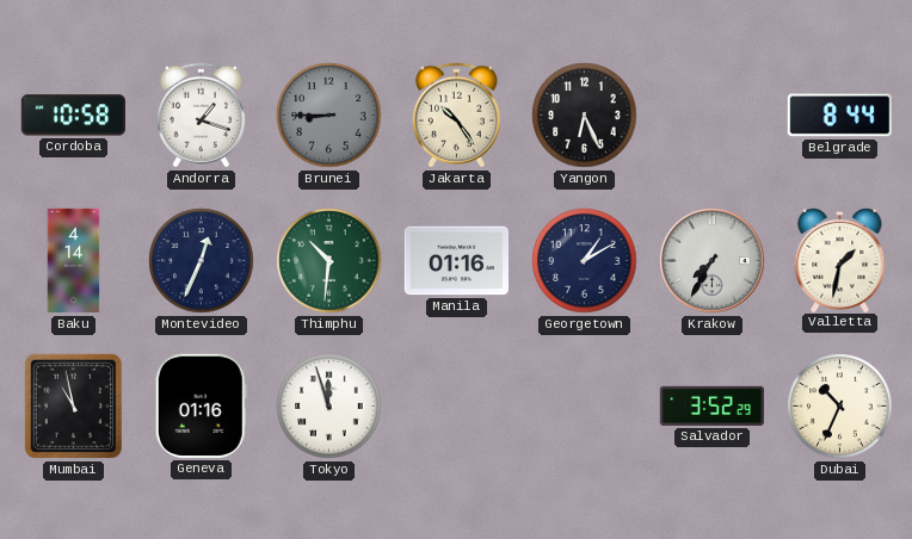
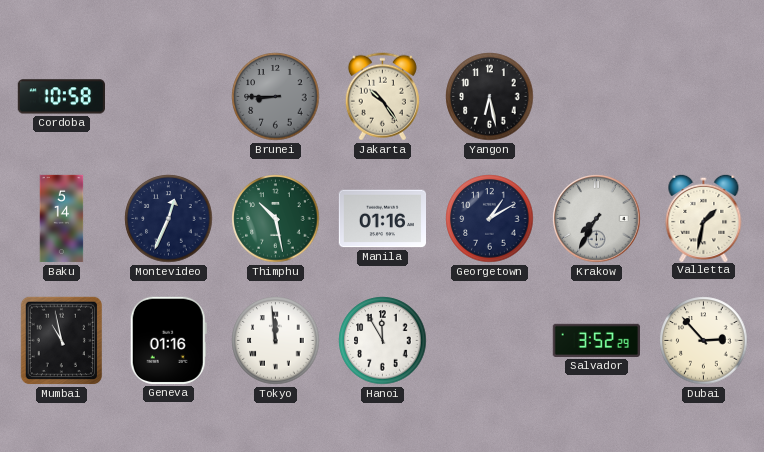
Andorra: 1:18 -> none
Yangon: 6:26 -> 6:28
Belgrade: 8:44 -> none
Baku: 4:14 -> 5:14
Thimphu: 10:31 -> 10:28
Tokyo: 11:57 -> 11:59
Hanoi: none -> 11:55
Dubai: 10:34 -> 2:53
